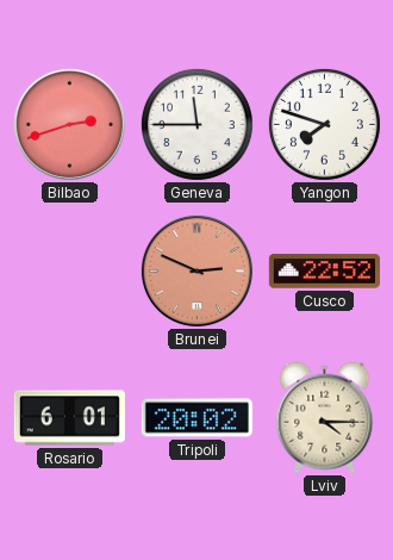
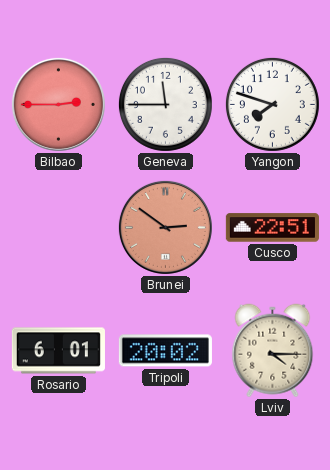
Bilbao: 2:42 -> 2:45
Brunei: 2:49 -> 2:51
Cusco: 22:52 -> 22:51
